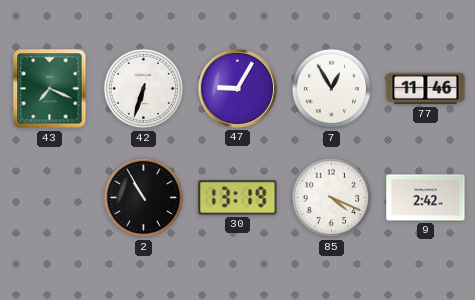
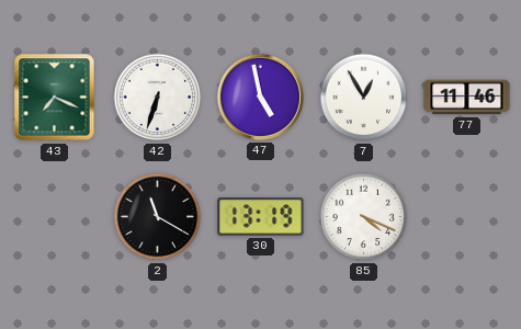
47: 9:05 -> 4:58
2: 10:55 -> 11:20
9: 2:42 -> none
